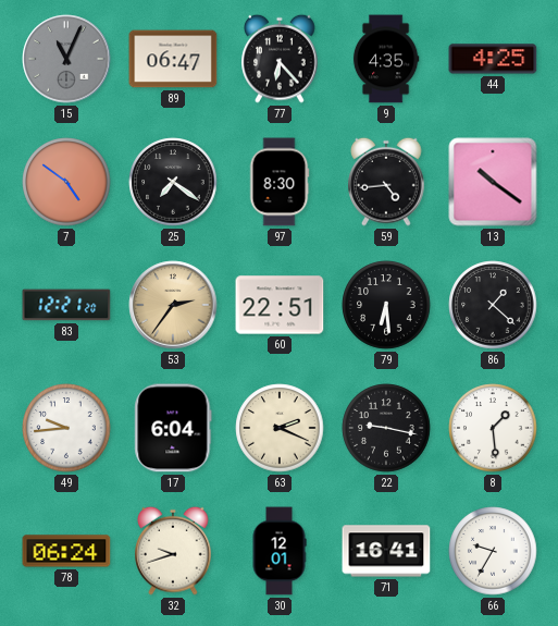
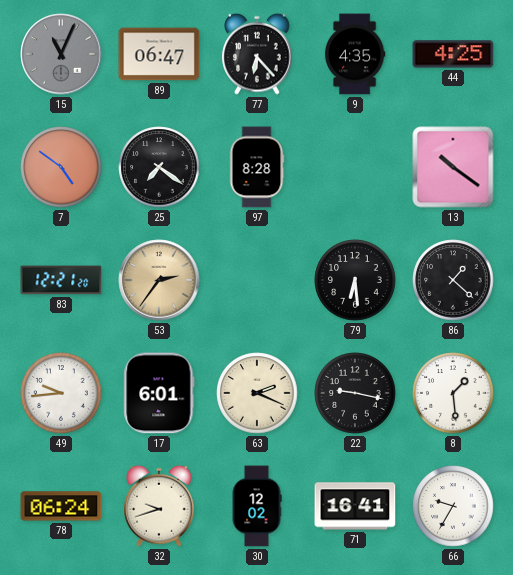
97: 8:30 -> 8:28
59: 4:44 -> none
60: 22:51 -> none
17: 6:04 -> 6:01
30: 12:01 -> 12:02
